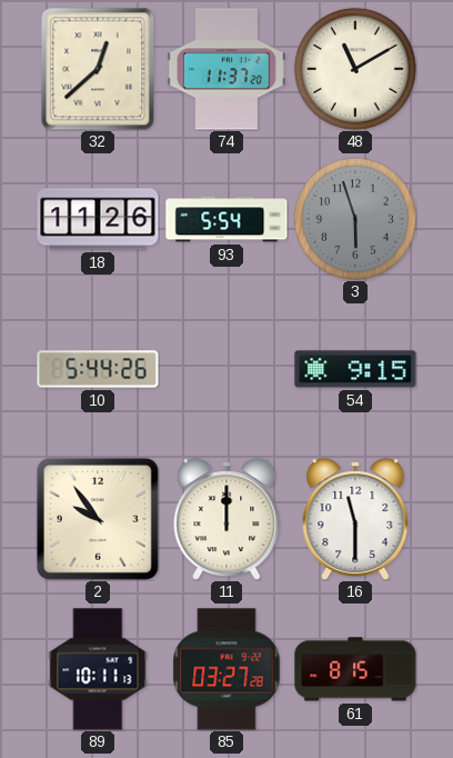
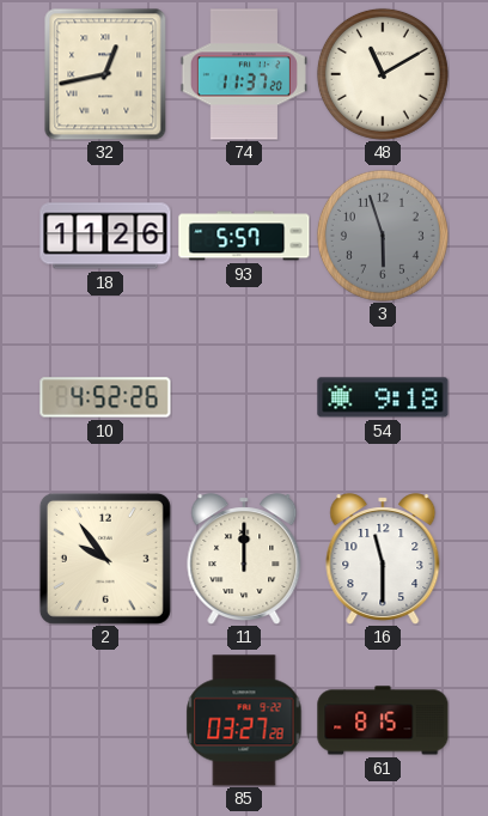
32: 12:38 -> 12:43
93: 5:54 -> 5:57
10: 5:44 -> 4:52
54: 9:15 -> 9:18
89: 10:11 -> none
